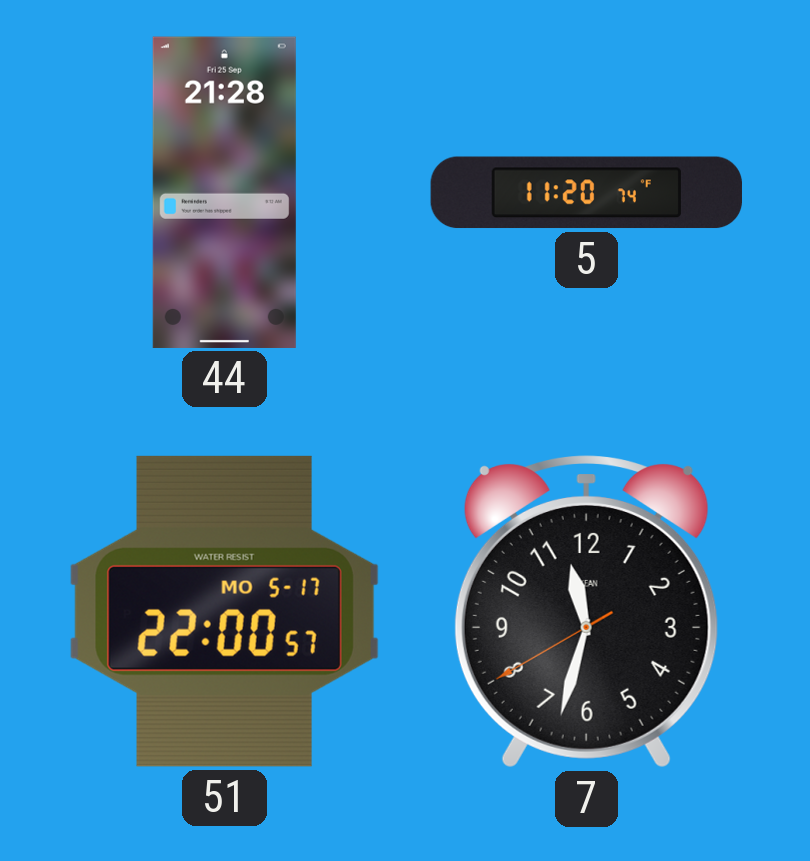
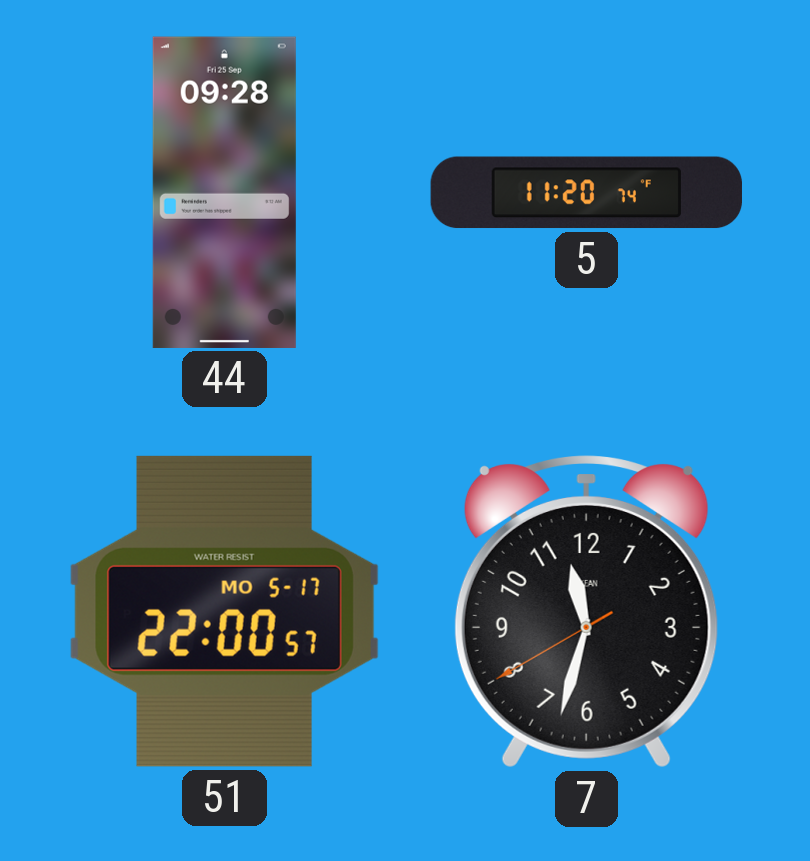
44: 21:28 -> 09:28
